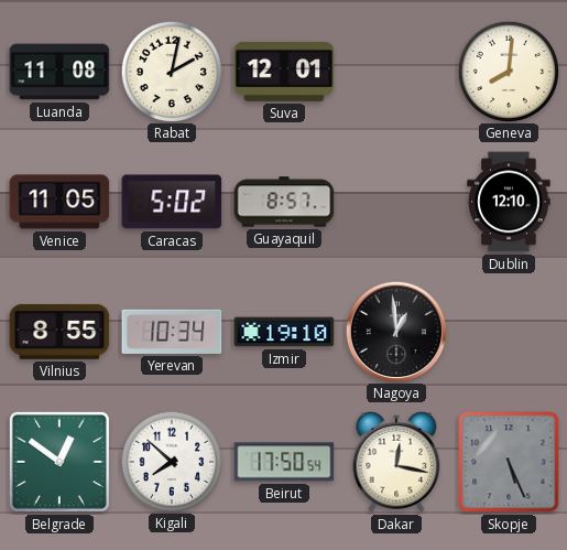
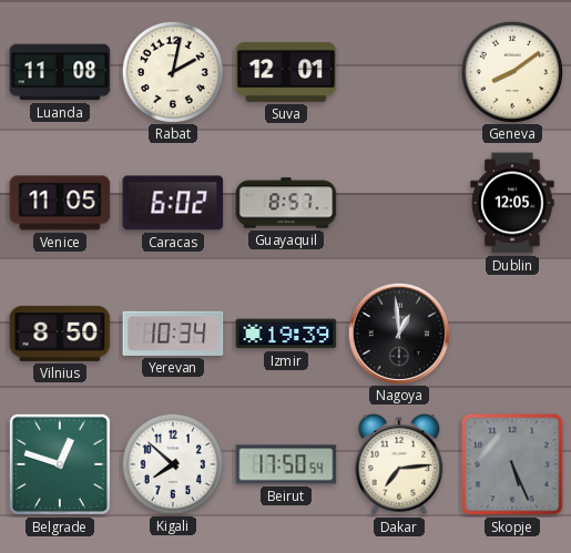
Geneva: 8:01 -> 8:09
Caracas: 5:02 -> 6:02
Dublin: 12:10 -> 12:05
Vilnius: 8:55 -> 8:50
Izmir: 19:10 -> 19:39
Belgrade: 12:51 -> 12:48
Dakar: 12:17 -> 7:14
